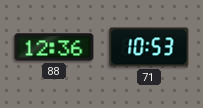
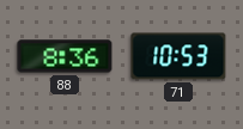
88: 12:36 -> 8:36
